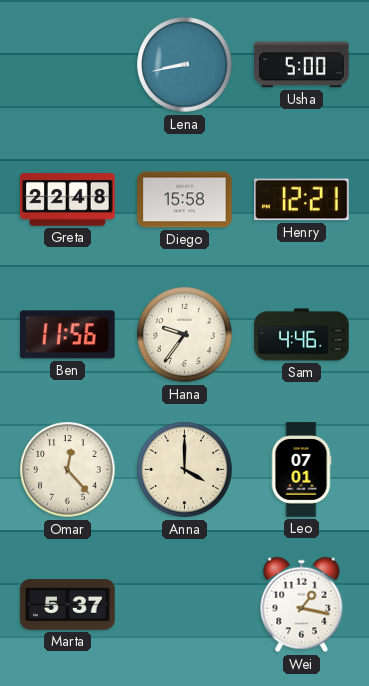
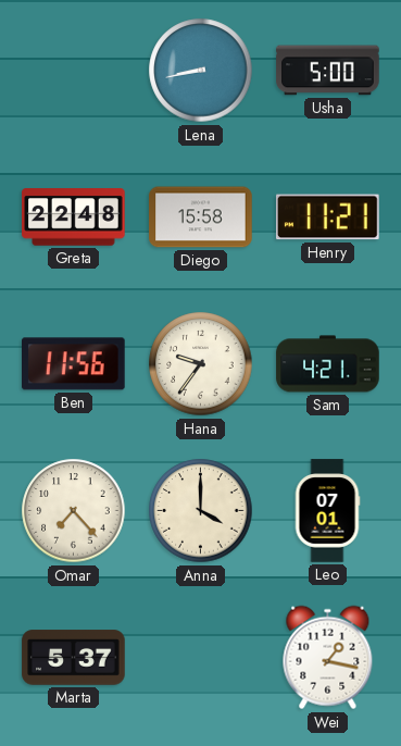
Henry: 12:21 -> 11:21
Sam: 4:46 -> 4:21
Omar: 12:23 -> 7:23
